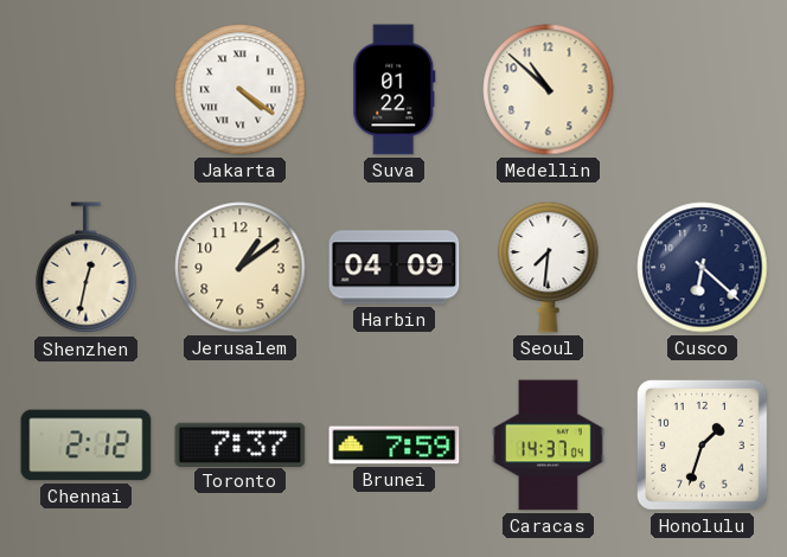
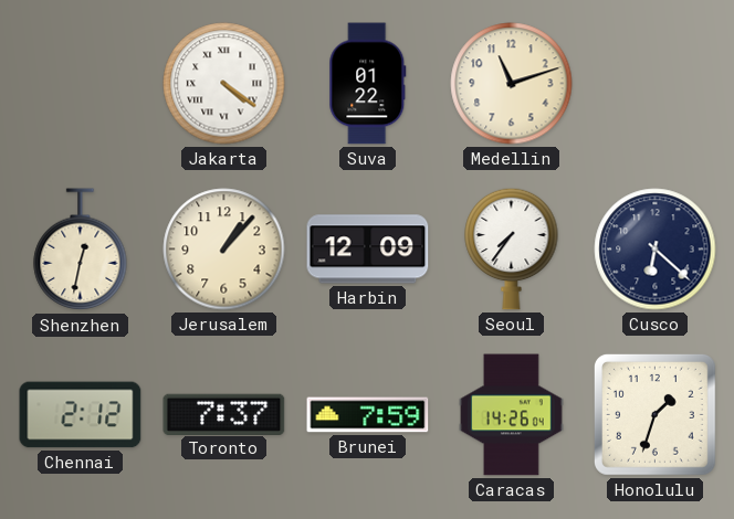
Medellin: 10:52 -> 11:12
Jerusalem: 1:09 -> 1:07
Harbin: 04:09 -> 12:09
Seoul: 7:31 -> 7:36
Caracas: 14:37 -> 14:26
